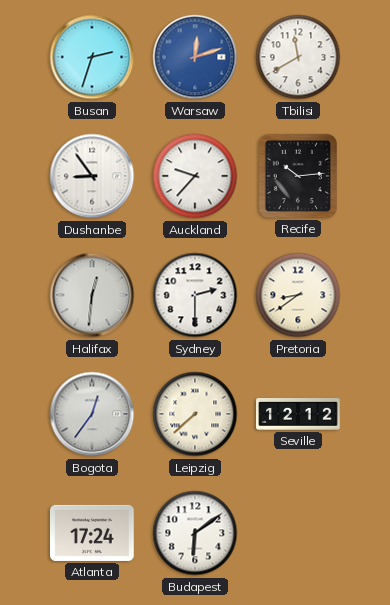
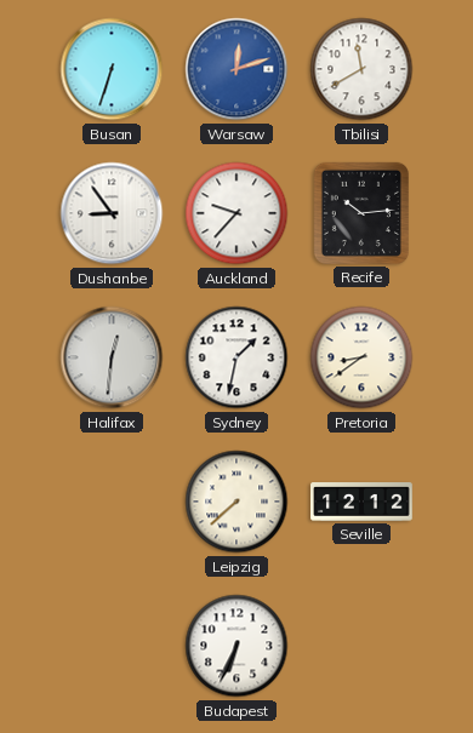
Busan: 2:33 -> 6:33
Sydney: 2:30 -> 1:32
Bogota: 12:36 -> none
Atlanta: 17:24 -> none
Budapest: 6:09 -> 6:34
